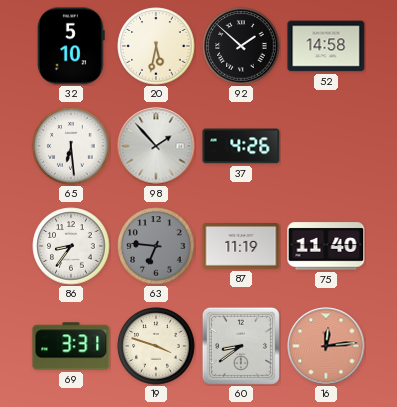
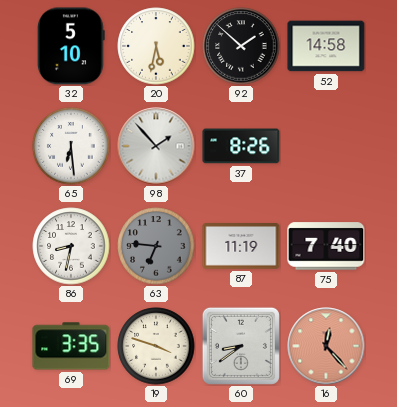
37: 4:26 -> 8:26
86: 8:36 -> 8:32
75: 11:40 -> 7:40
69: 3:31 -> 3:35
16: 12:14 -> 12:23
